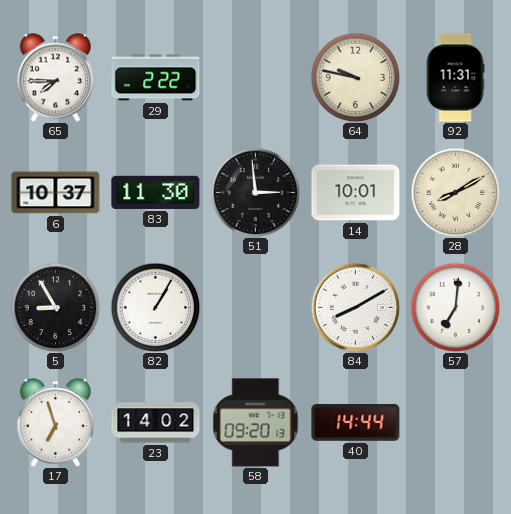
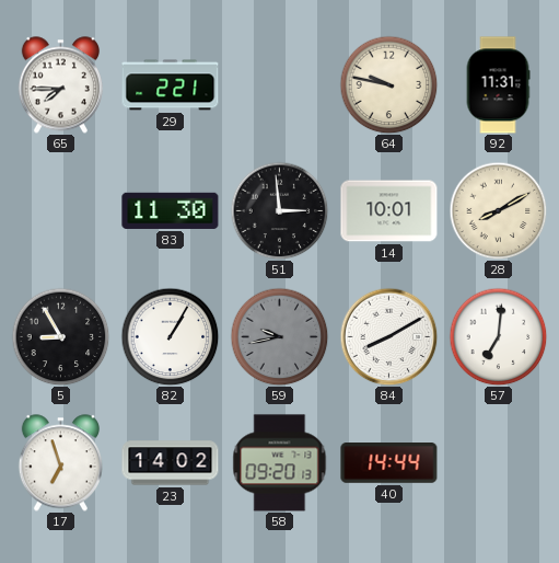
29: 2:22 -> 2:21
6: 10:37 -> none
59: none -> 9:43
